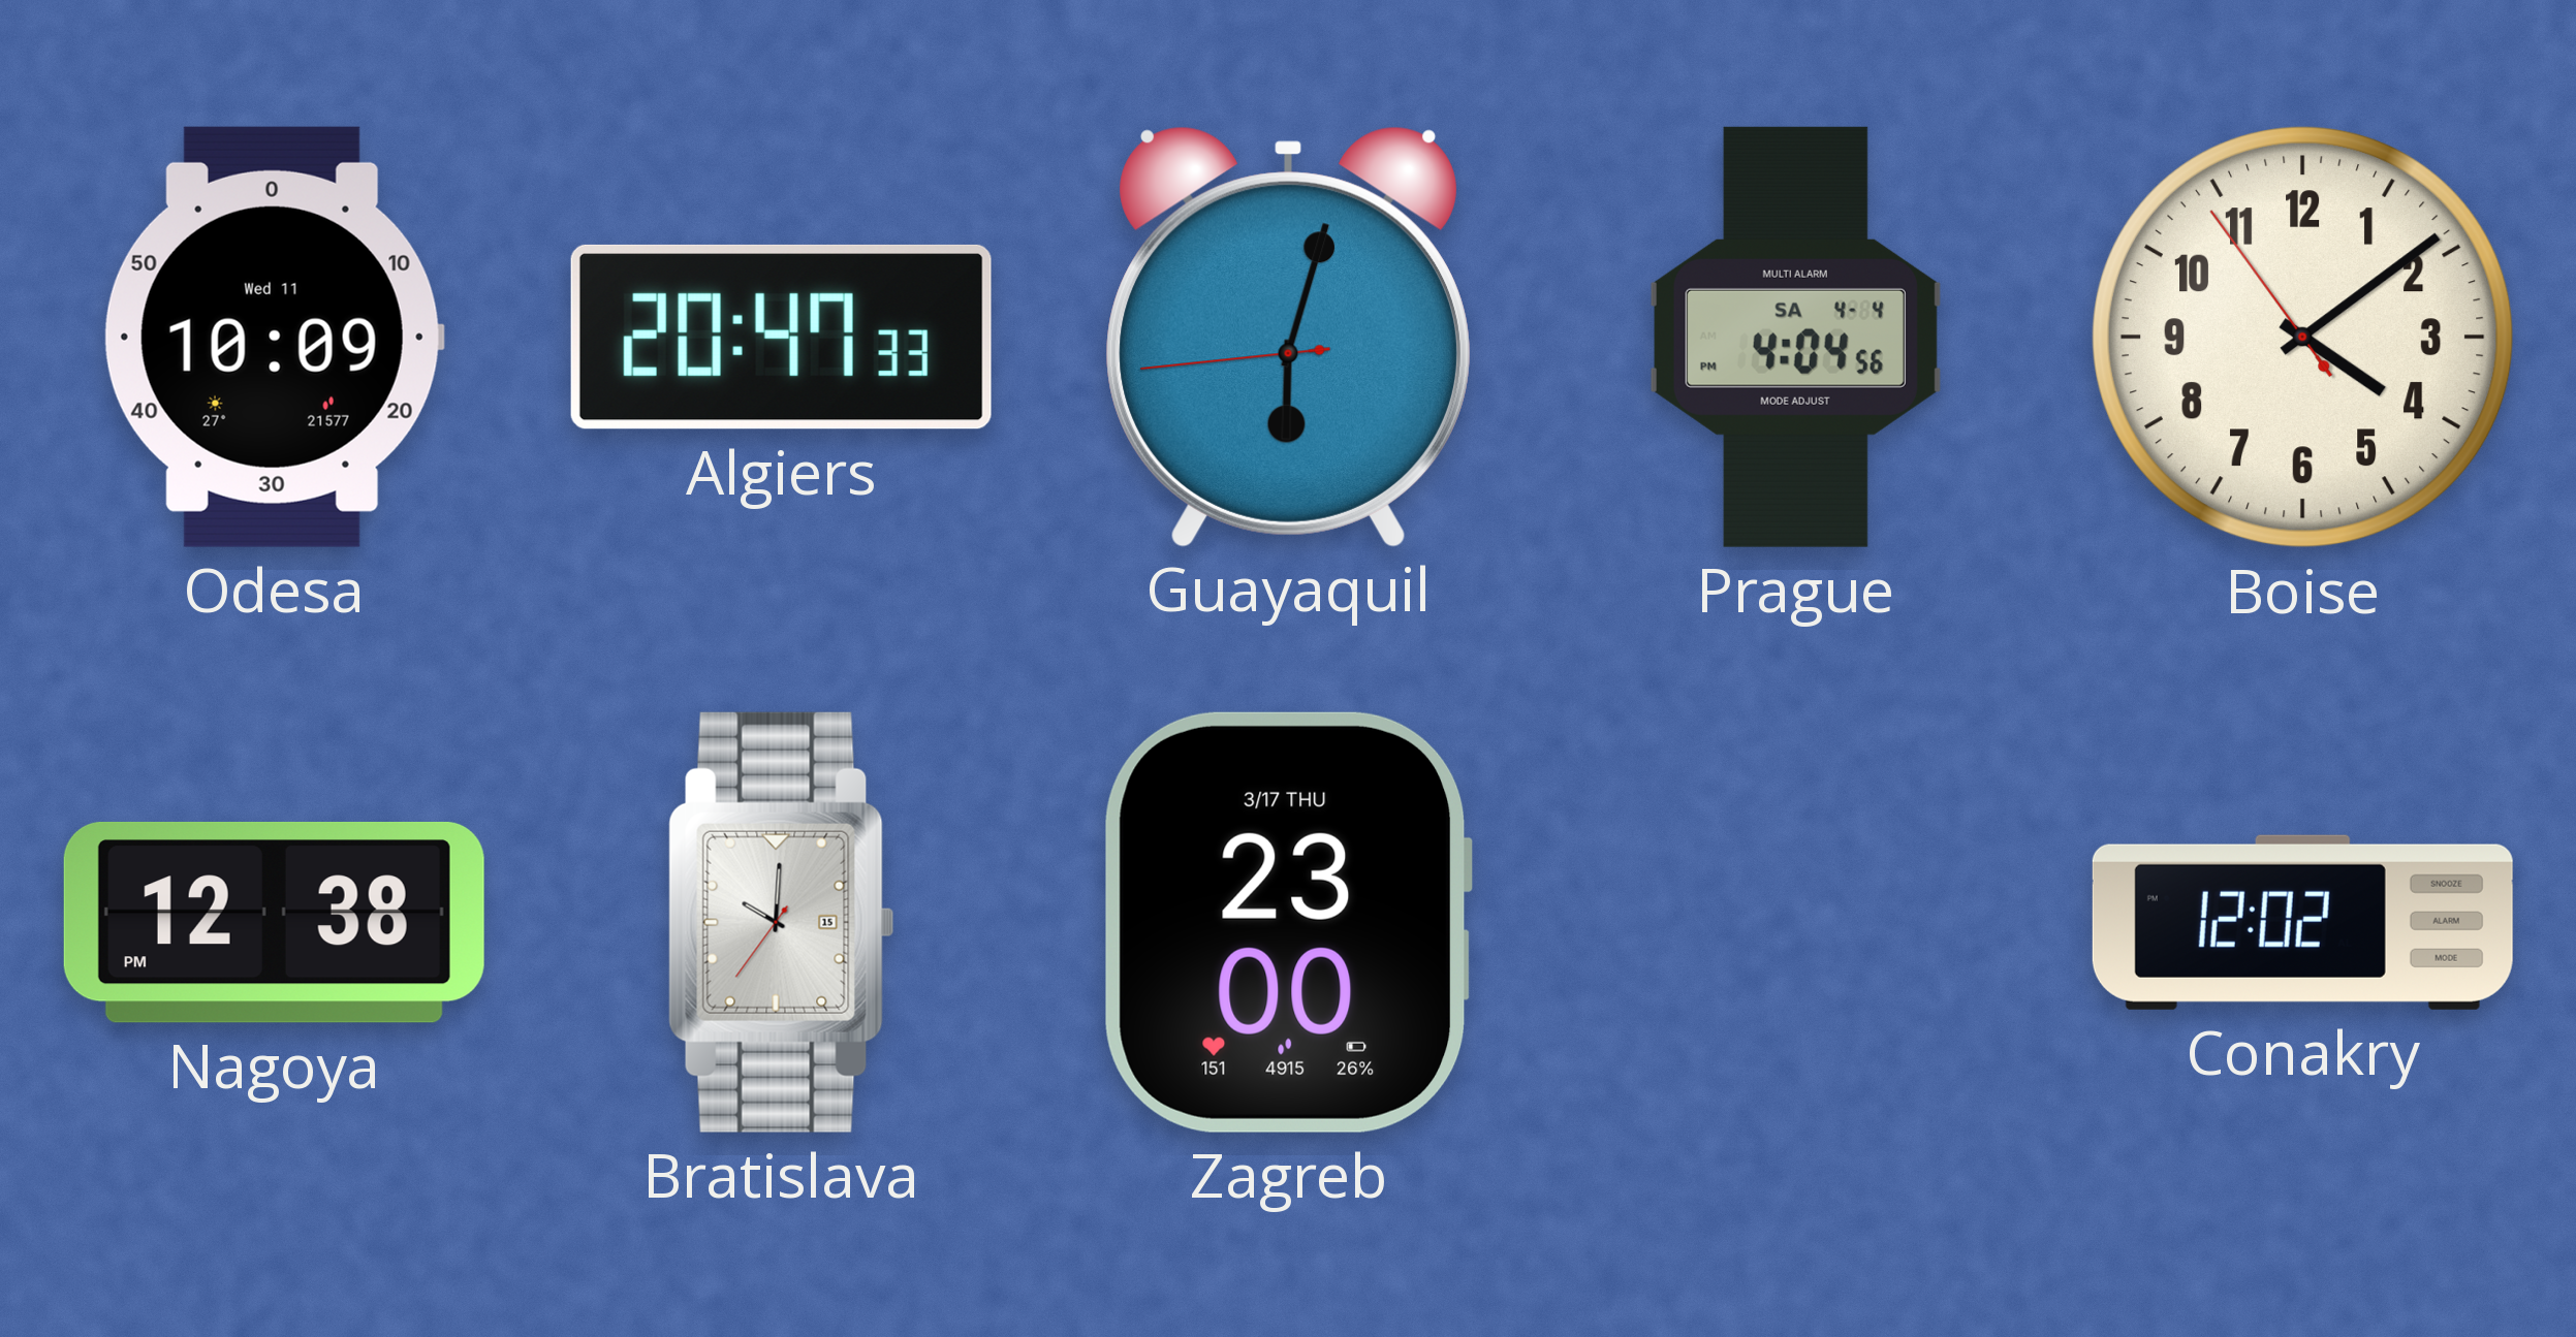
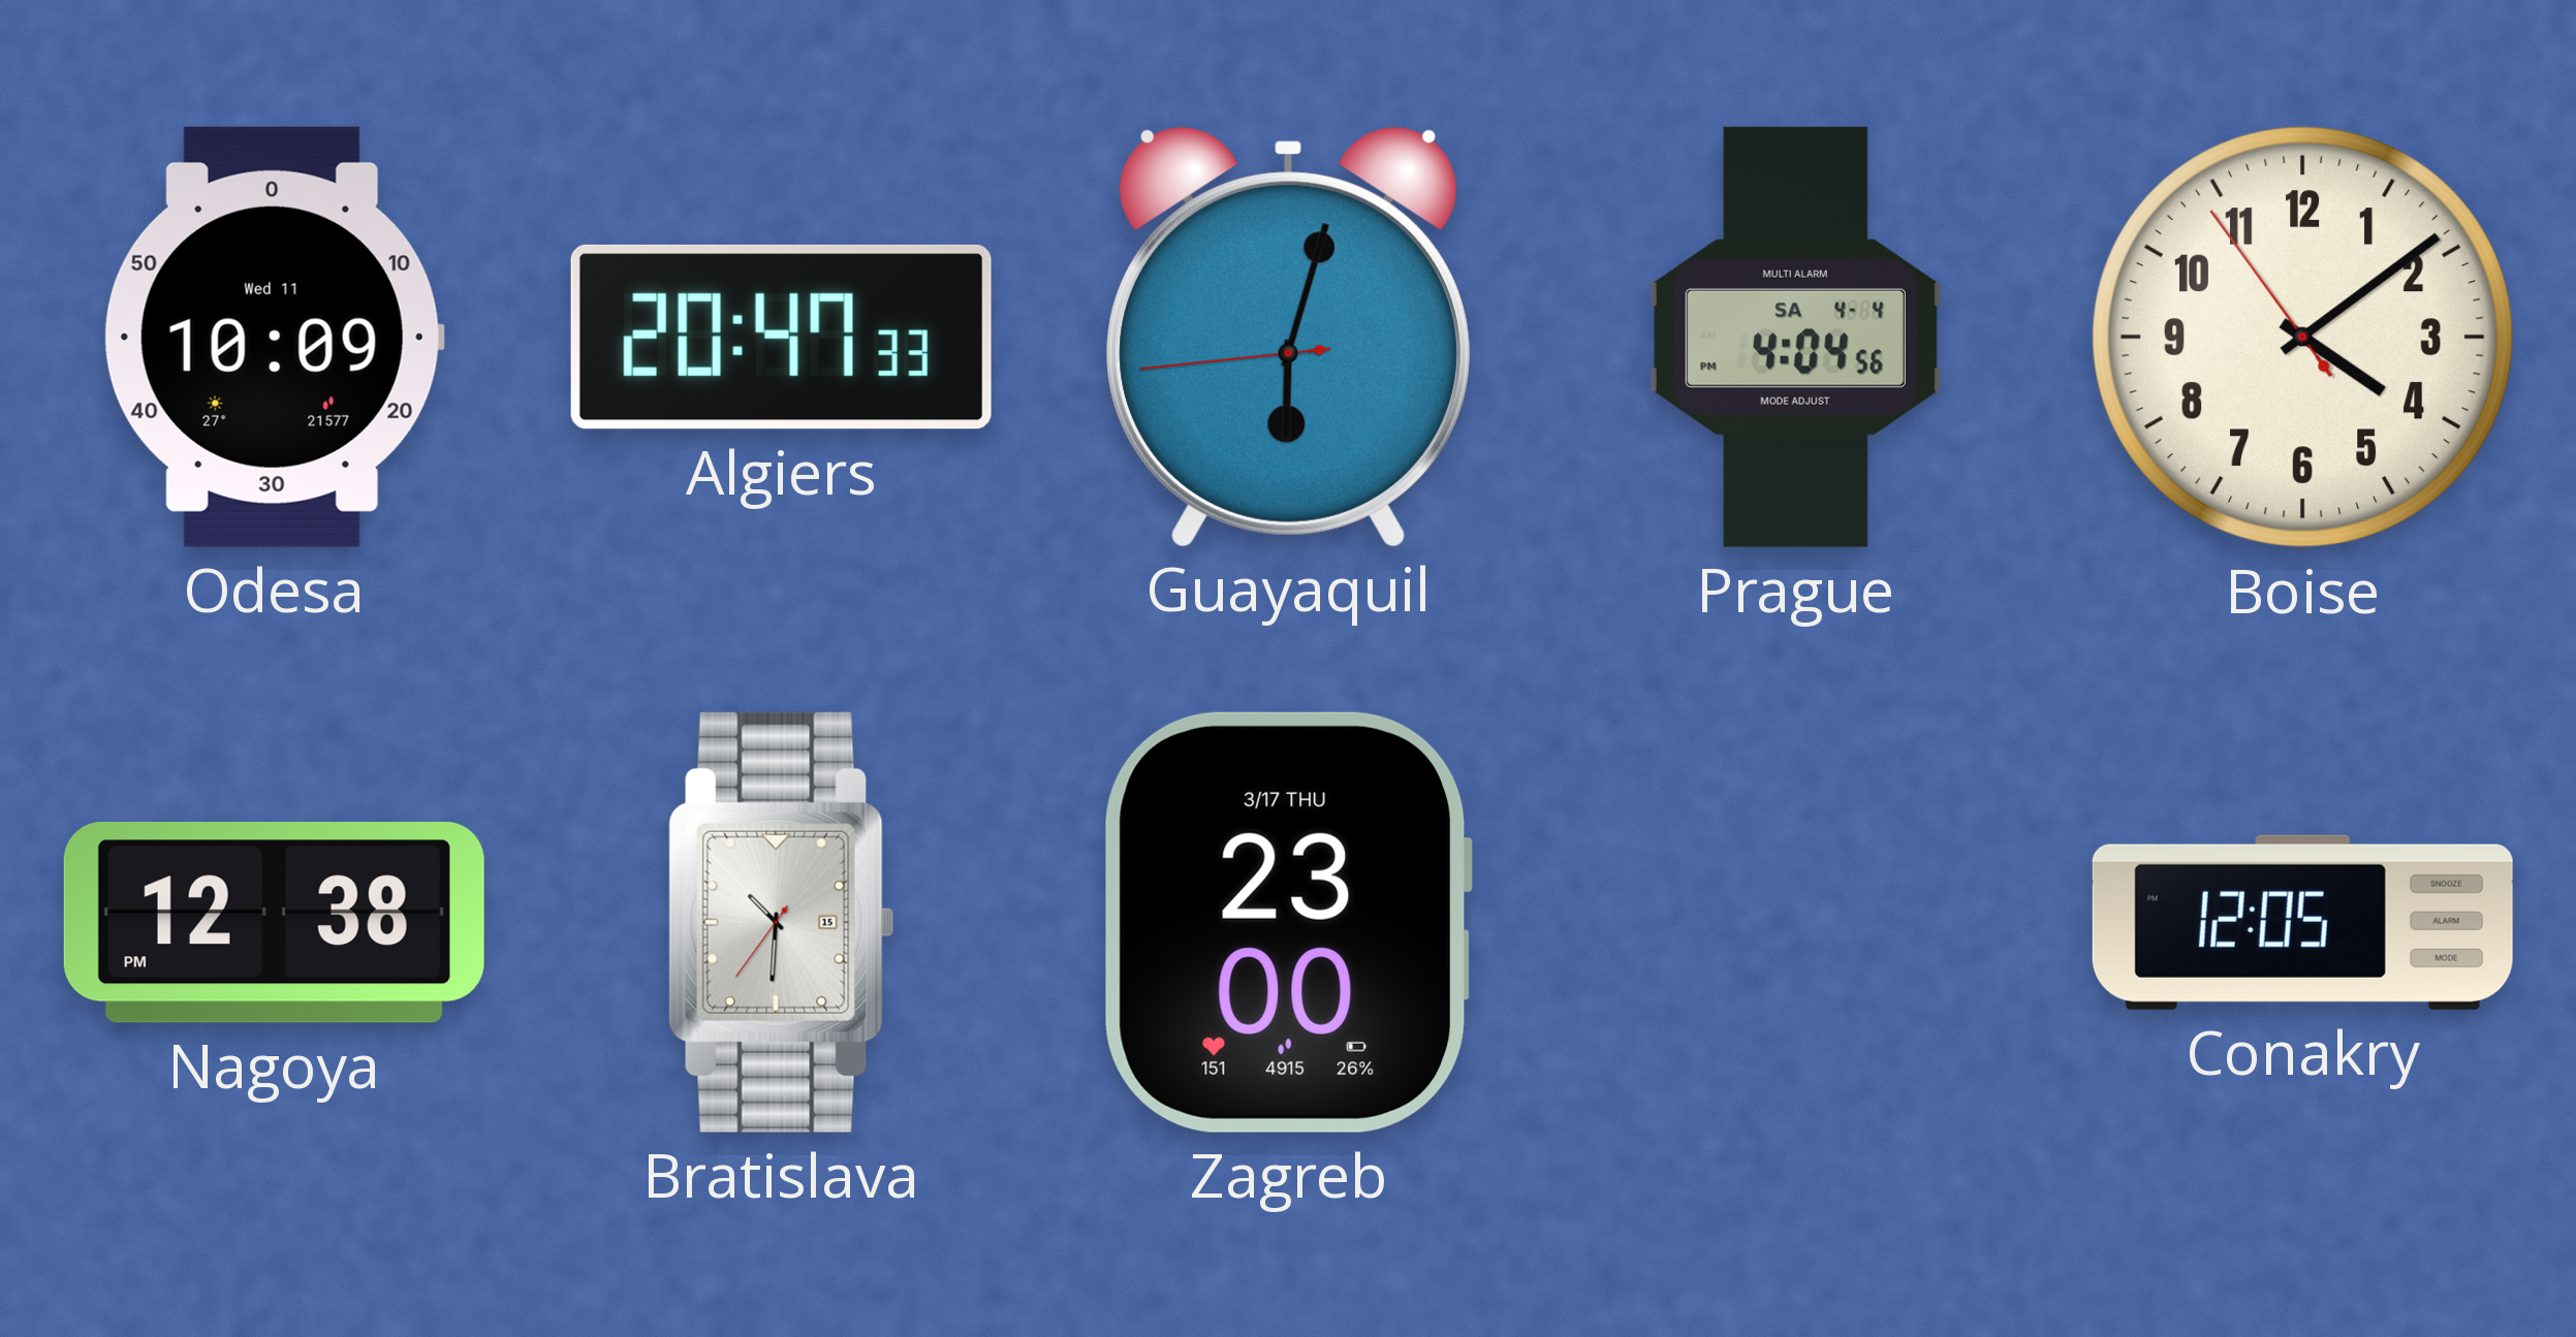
Bratislava: 10:00 -> 10:30
Conakry: 12:02 -> 12:05
